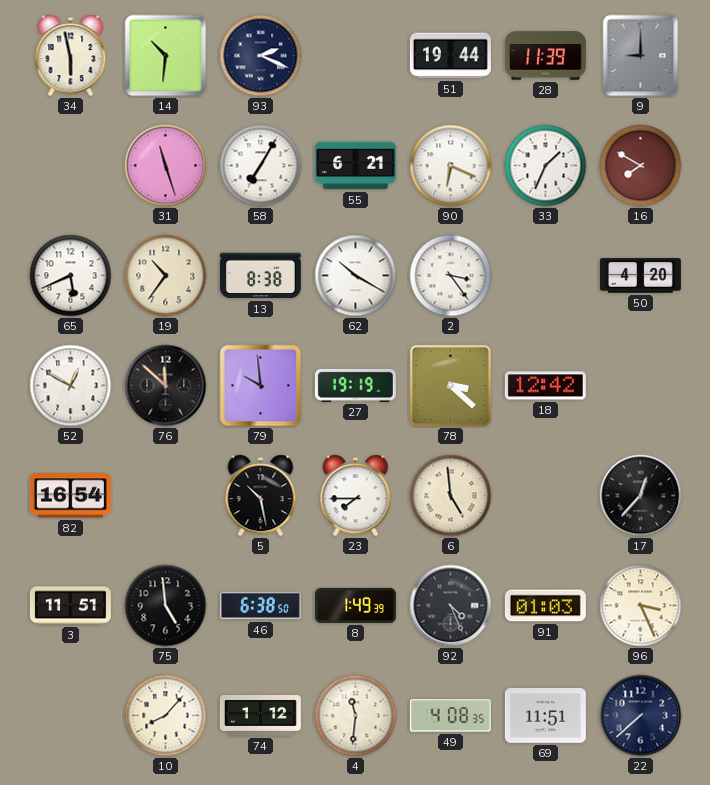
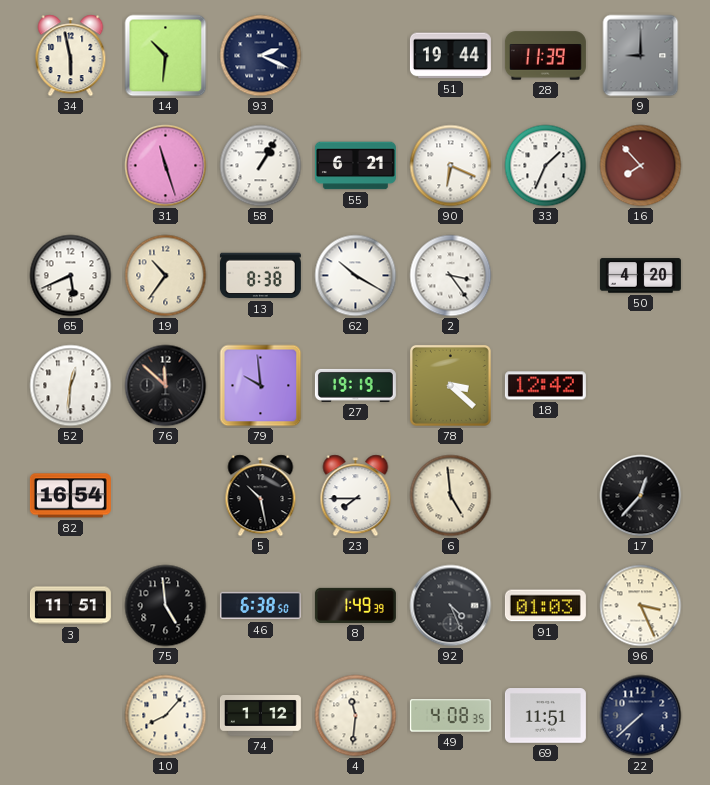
58: 7:05 -> 1:05
16: 7:50 -> 7:53
52: 12:50 -> 12:31
